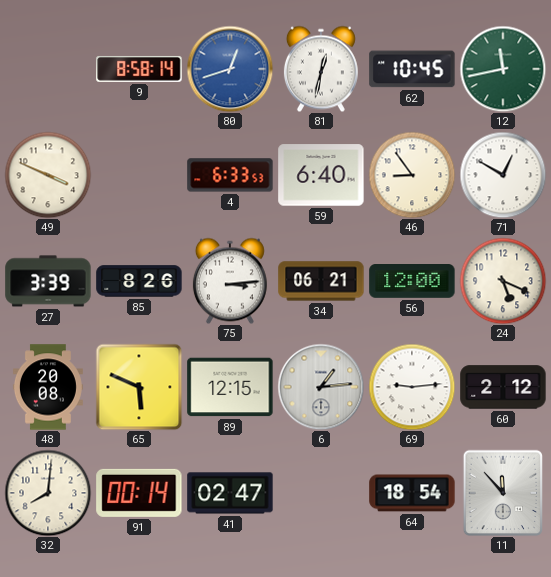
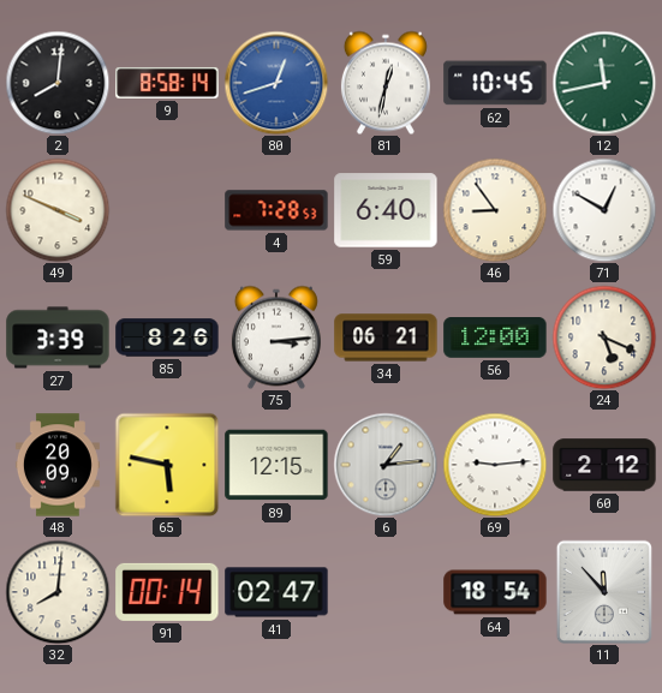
2: none -> 8:01
4: 6:33 -> 7:28
48: 20:08 -> 20:09
65: 5:49 -> 5:47
